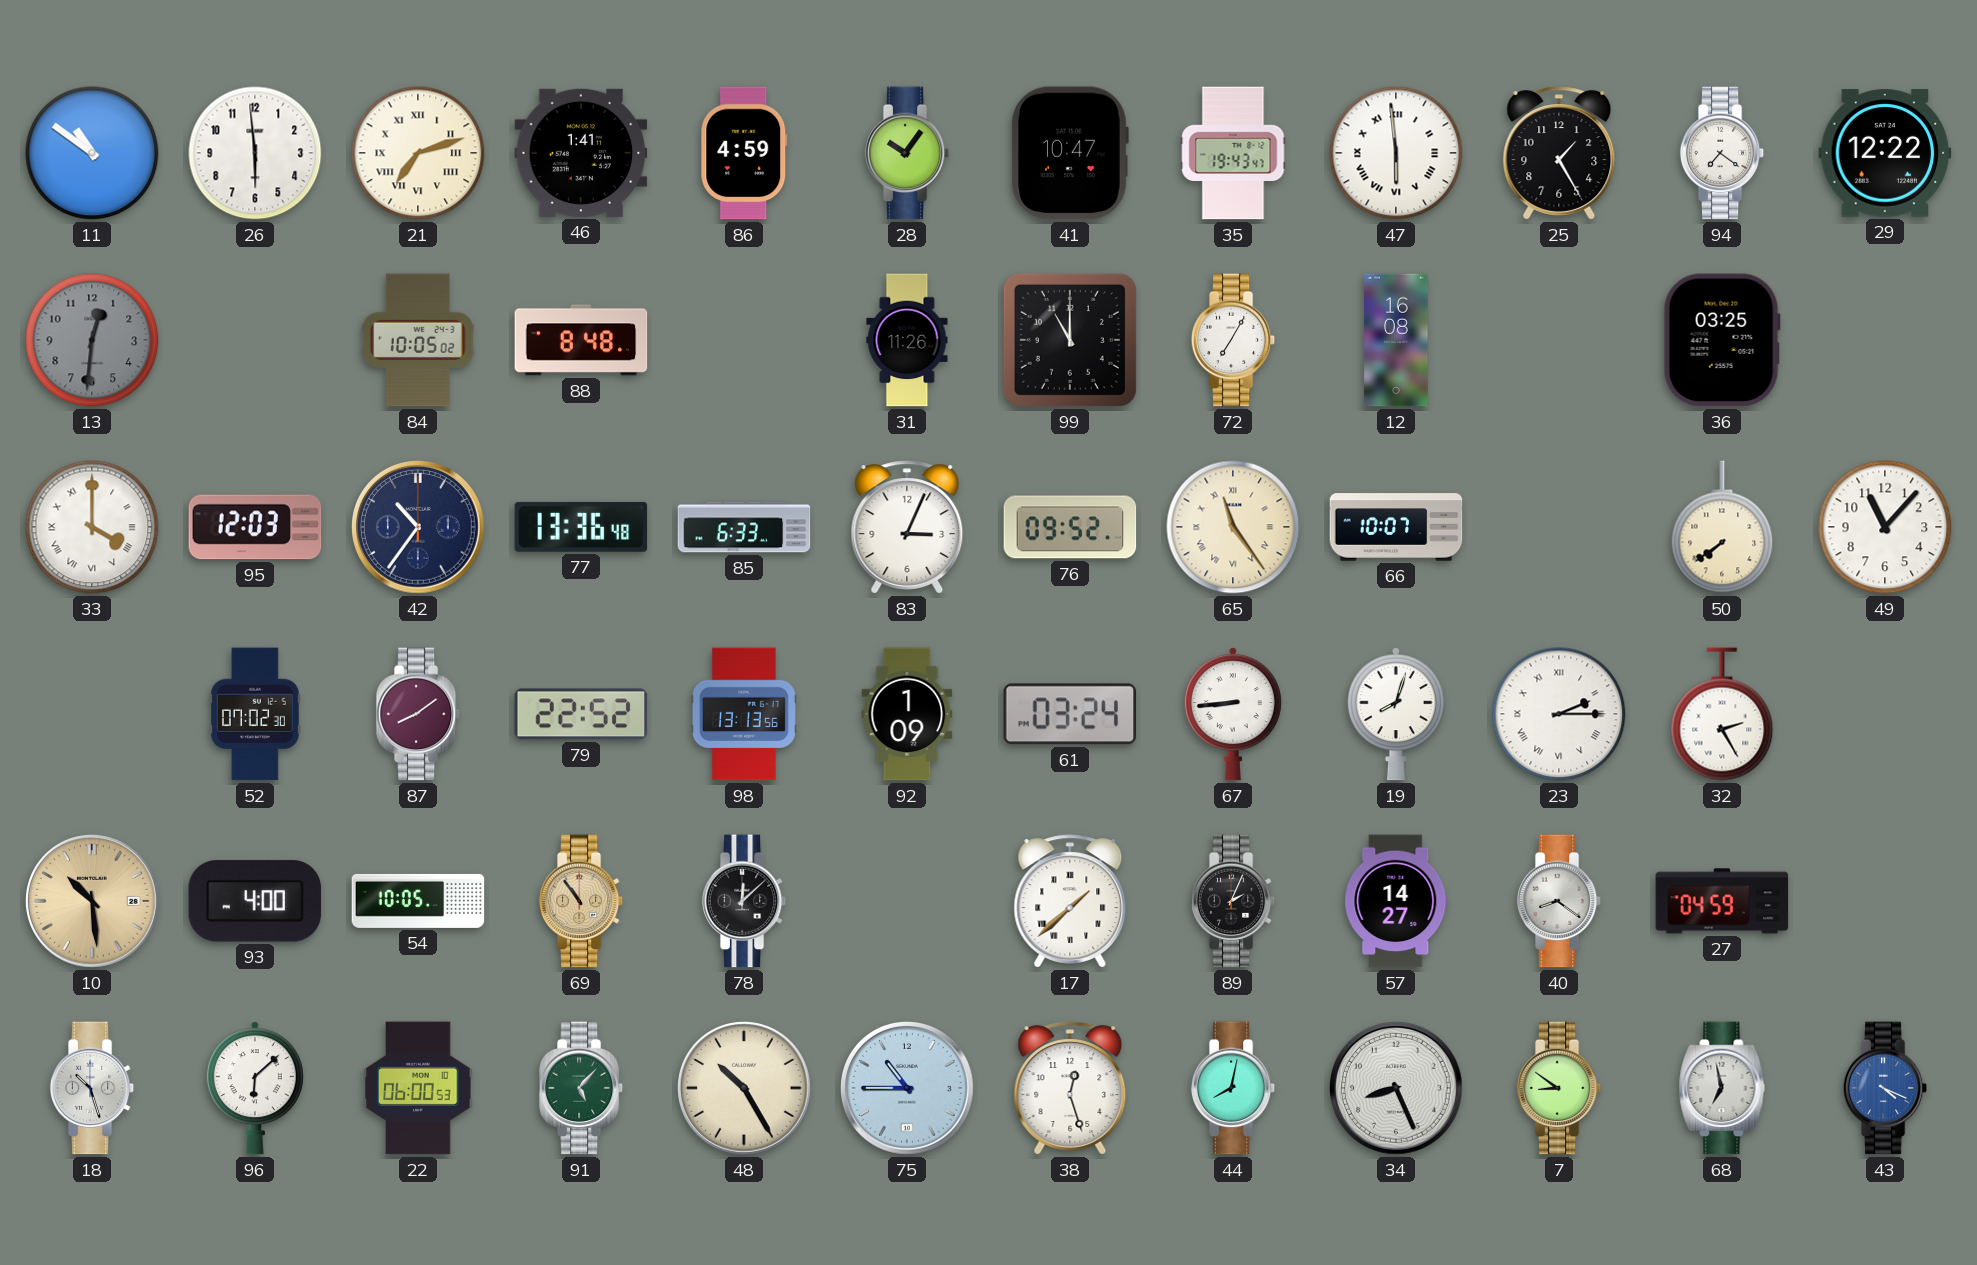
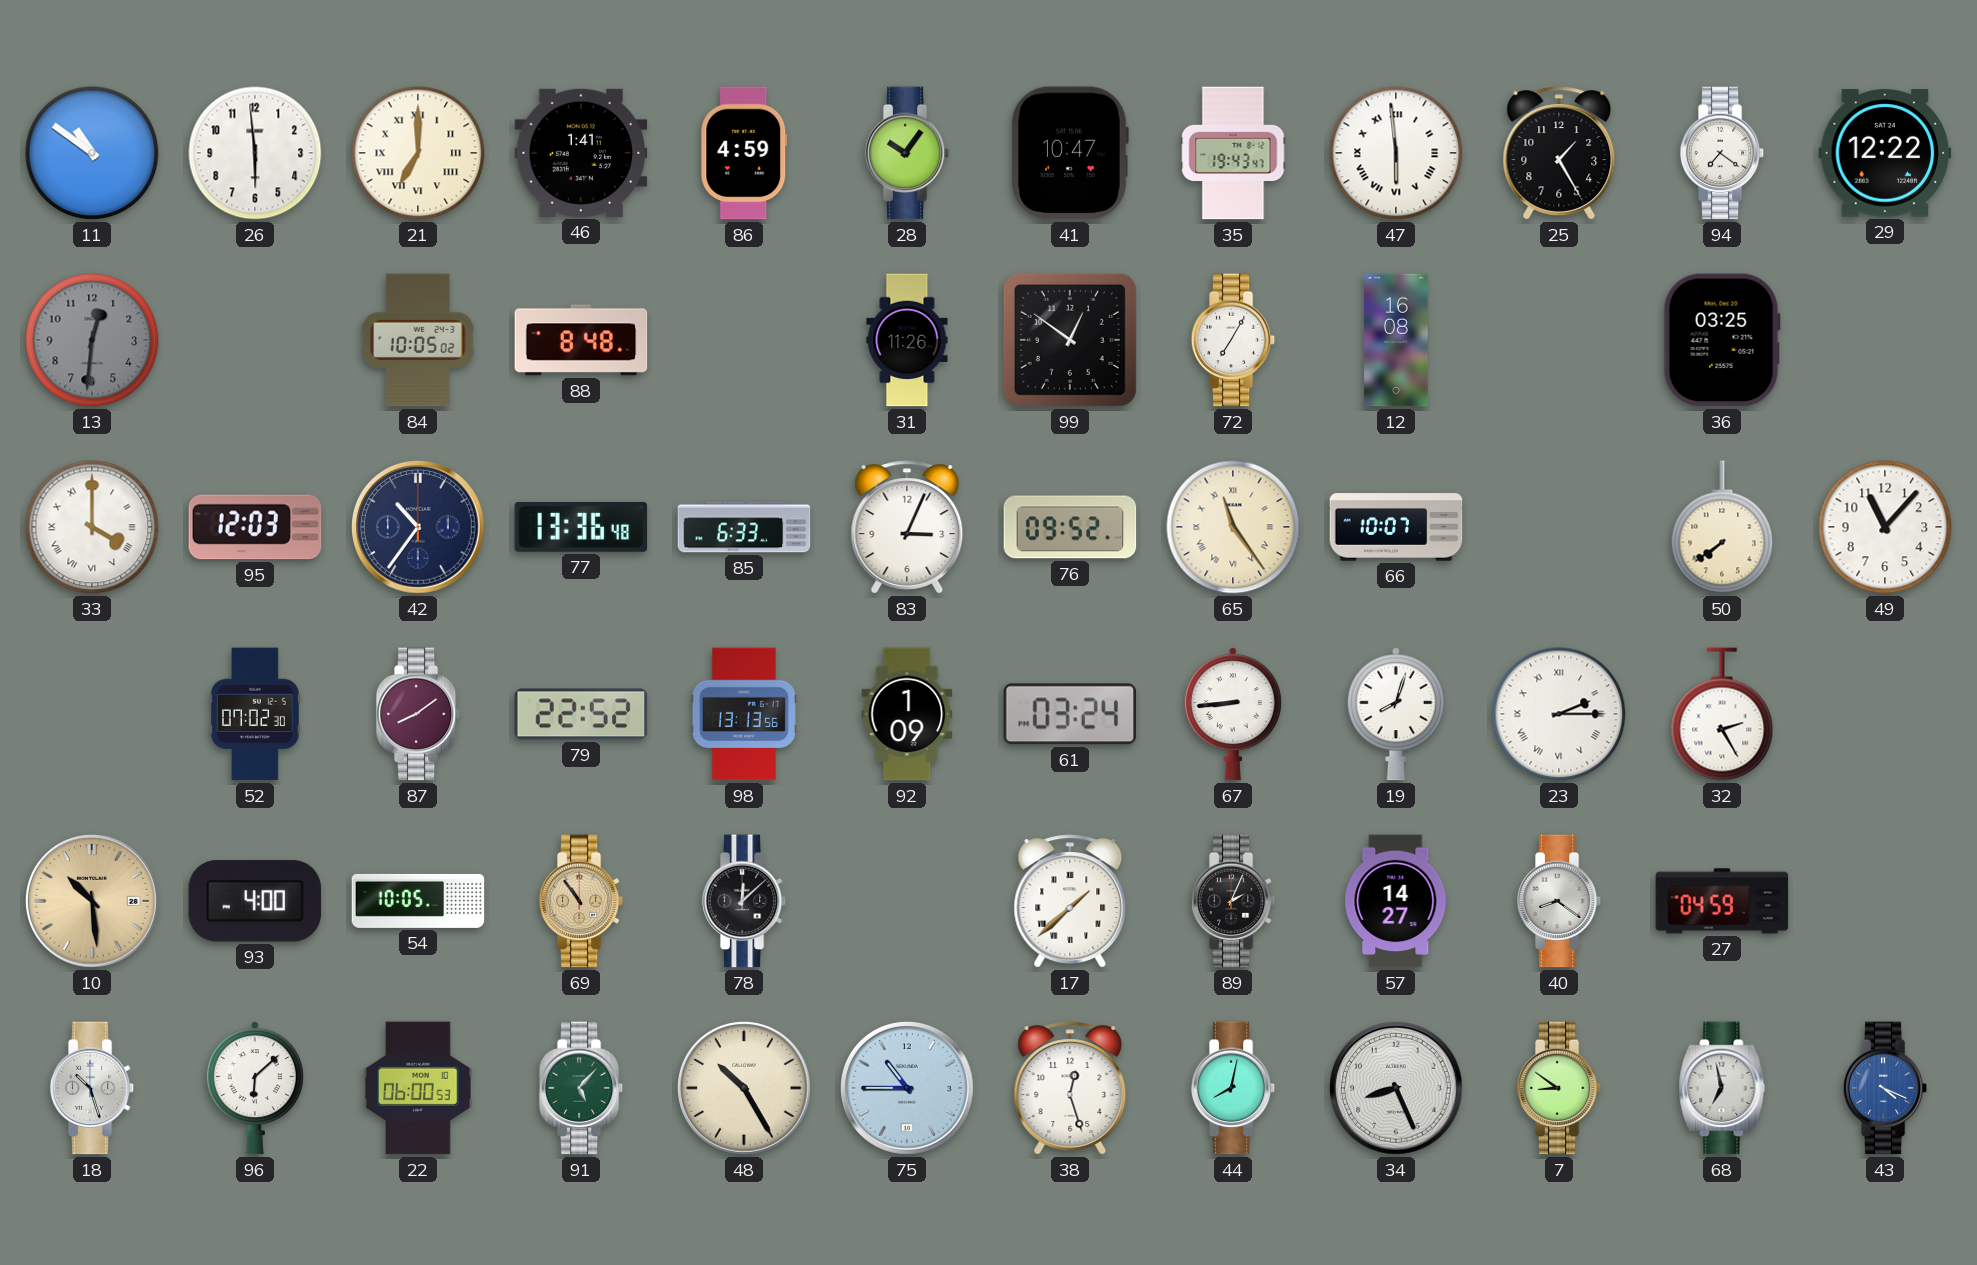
21: 7:12 -> 7:00
99: 11:00 -> 12:51
